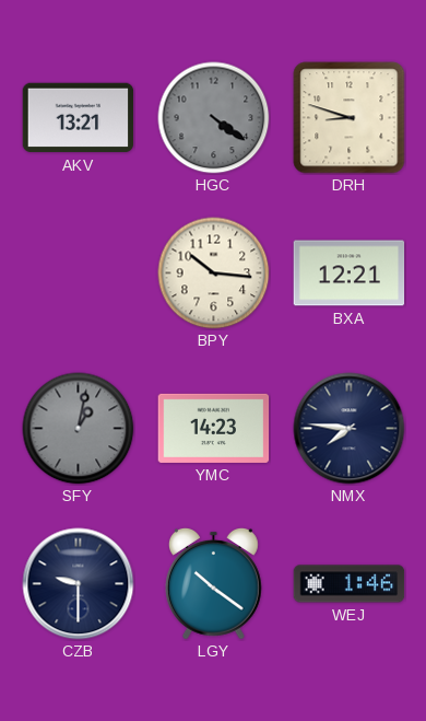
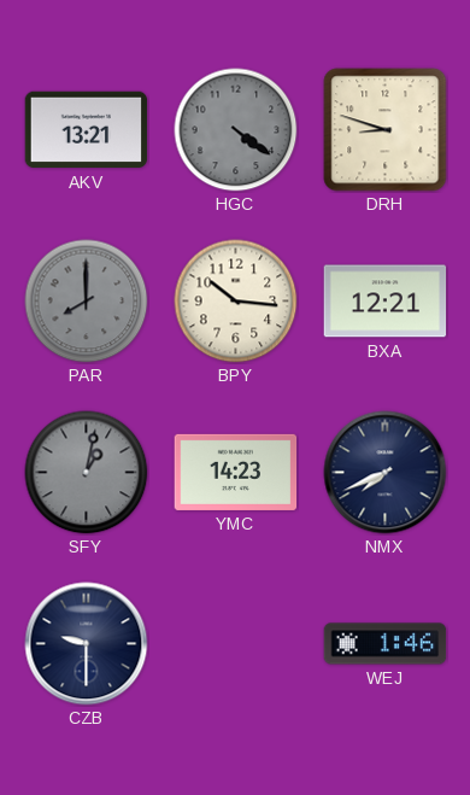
PAR: none -> 8:00
NMX: 7:46 -> 7:41
LGY: 10:21 -> none
